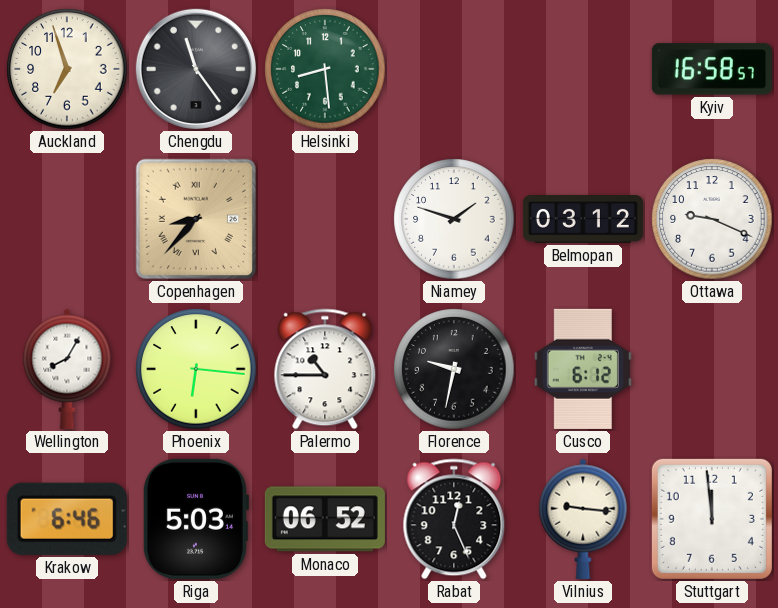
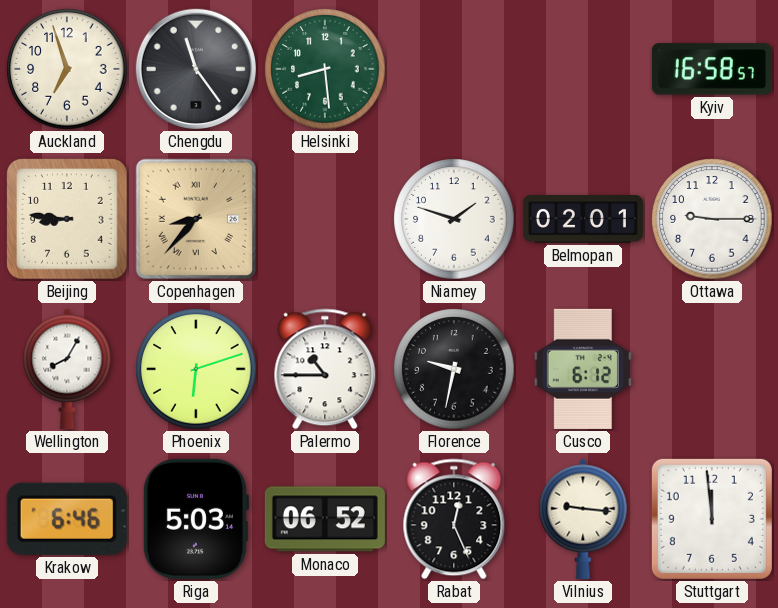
Beijing: none -> 8:46
Belmopan: 03:12 -> 02:01
Ottawa: 9:19 -> 9:15
Phoenix: 6:16 -> 6:12
